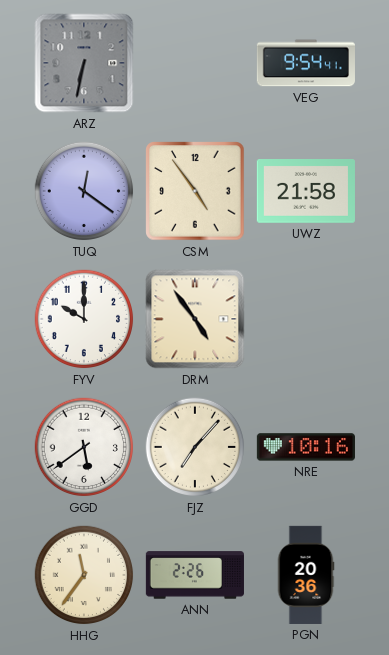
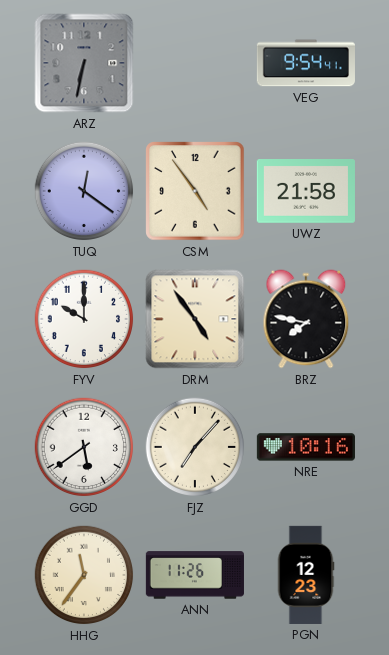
BRZ: none -> 7:47
ANN: 2:26 -> 11:26
PGN: 20:36 -> 12:23
